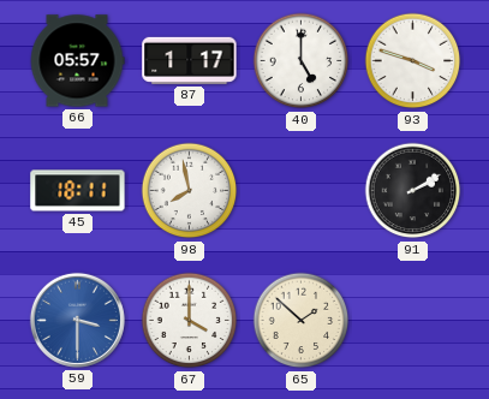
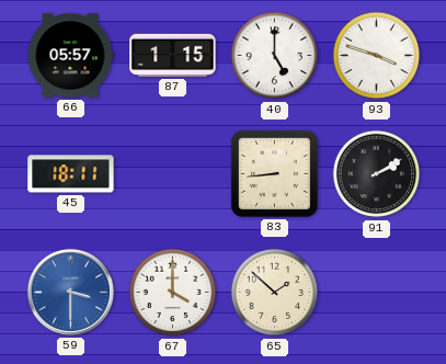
87: 1:17 -> 1:15
98: 7:58 -> none
83: none -> 8:44
